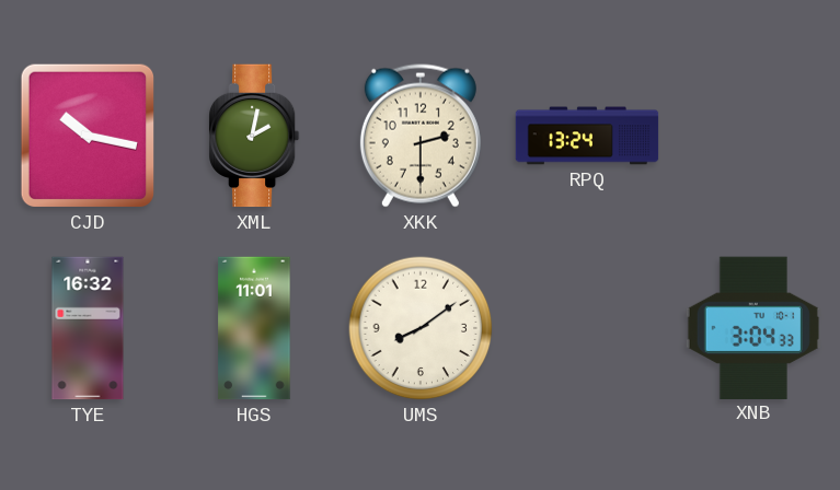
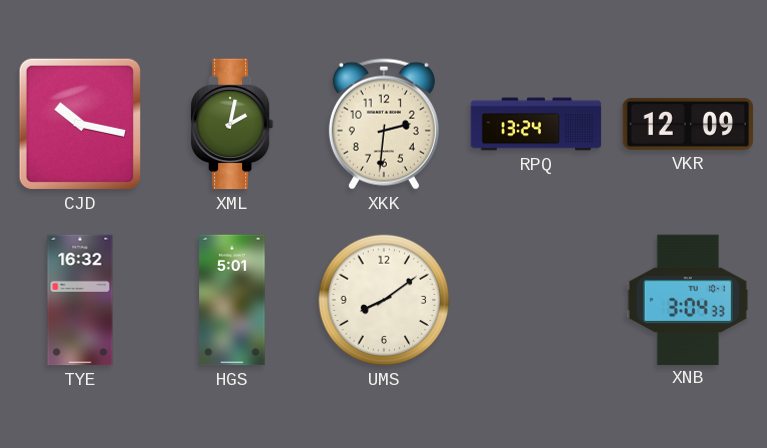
XKK: 2:30 -> 2:31
VKR: none -> 12:09
HGS: 11:01 -> 5:01
